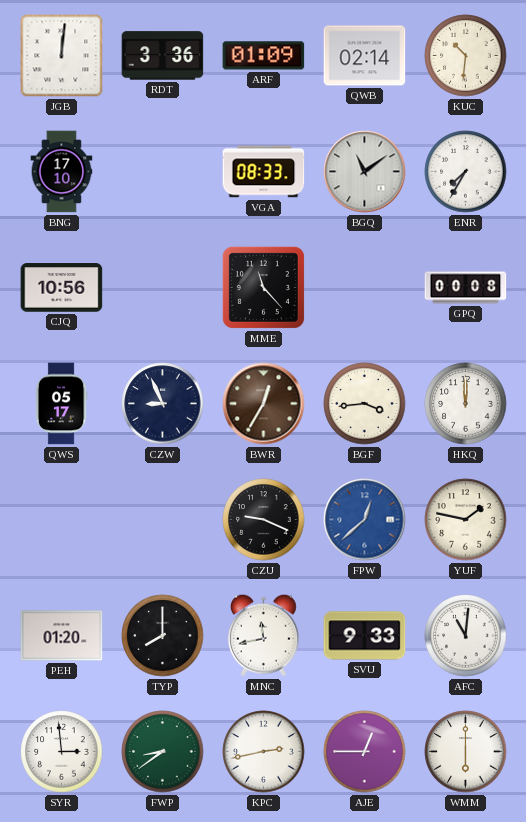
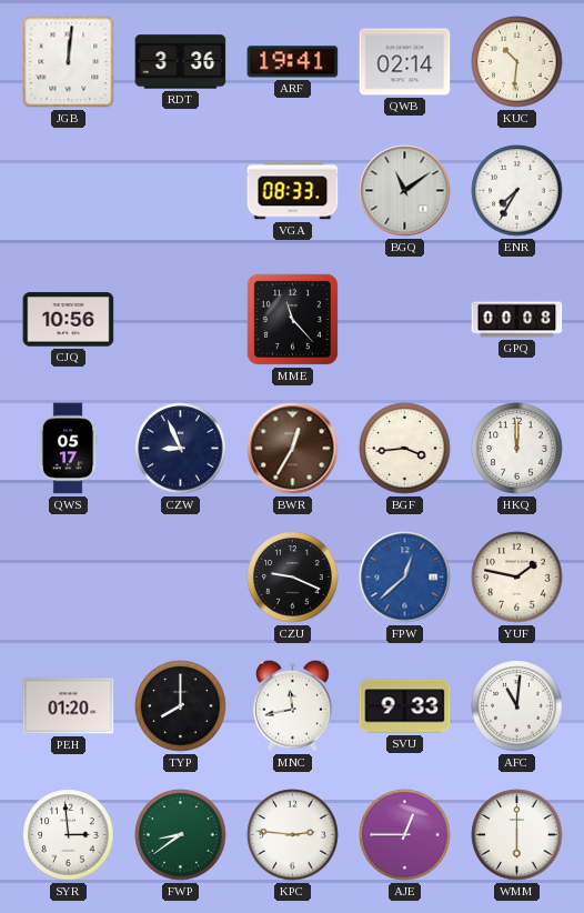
ARF: 01:09 -> 19:41
BNG: 17:10 -> none
KPC: 2:43 -> 2:46
